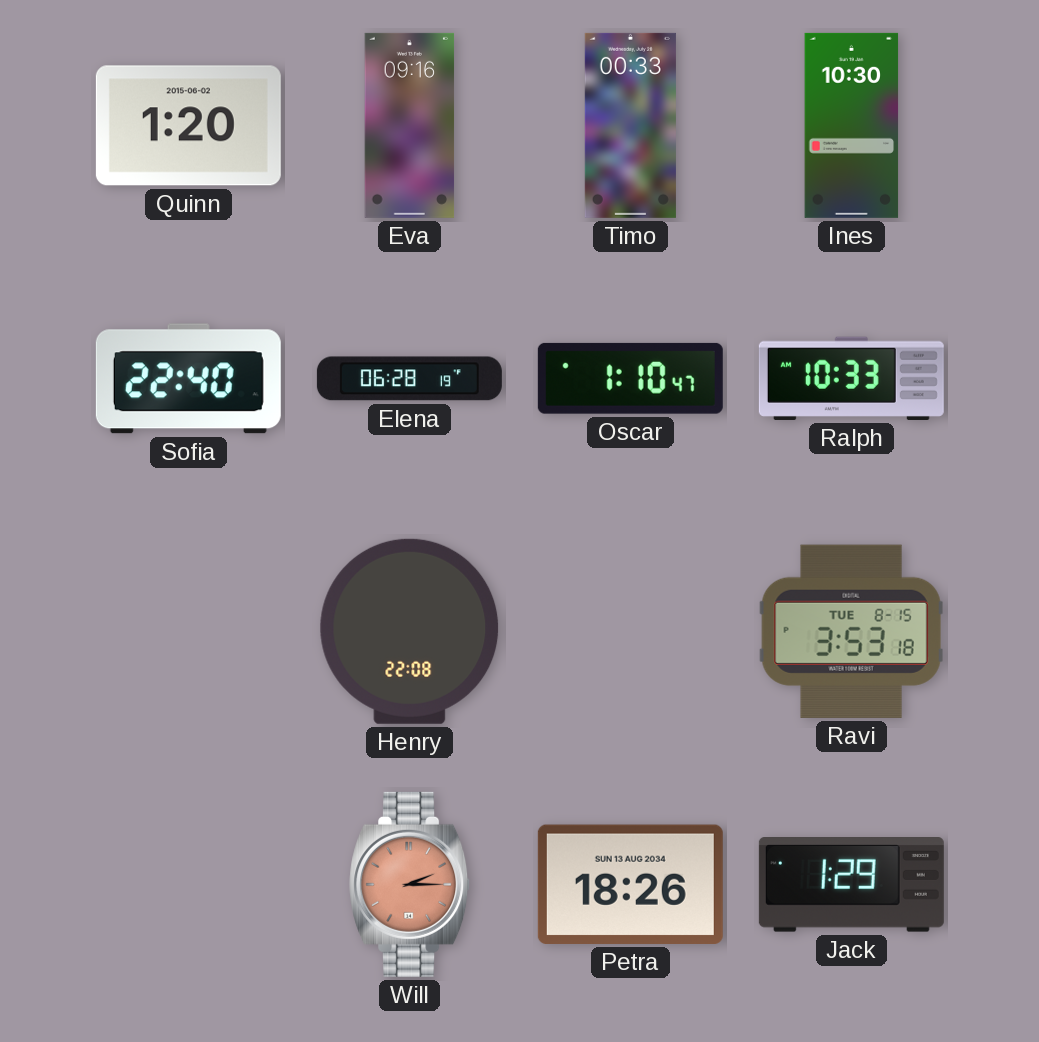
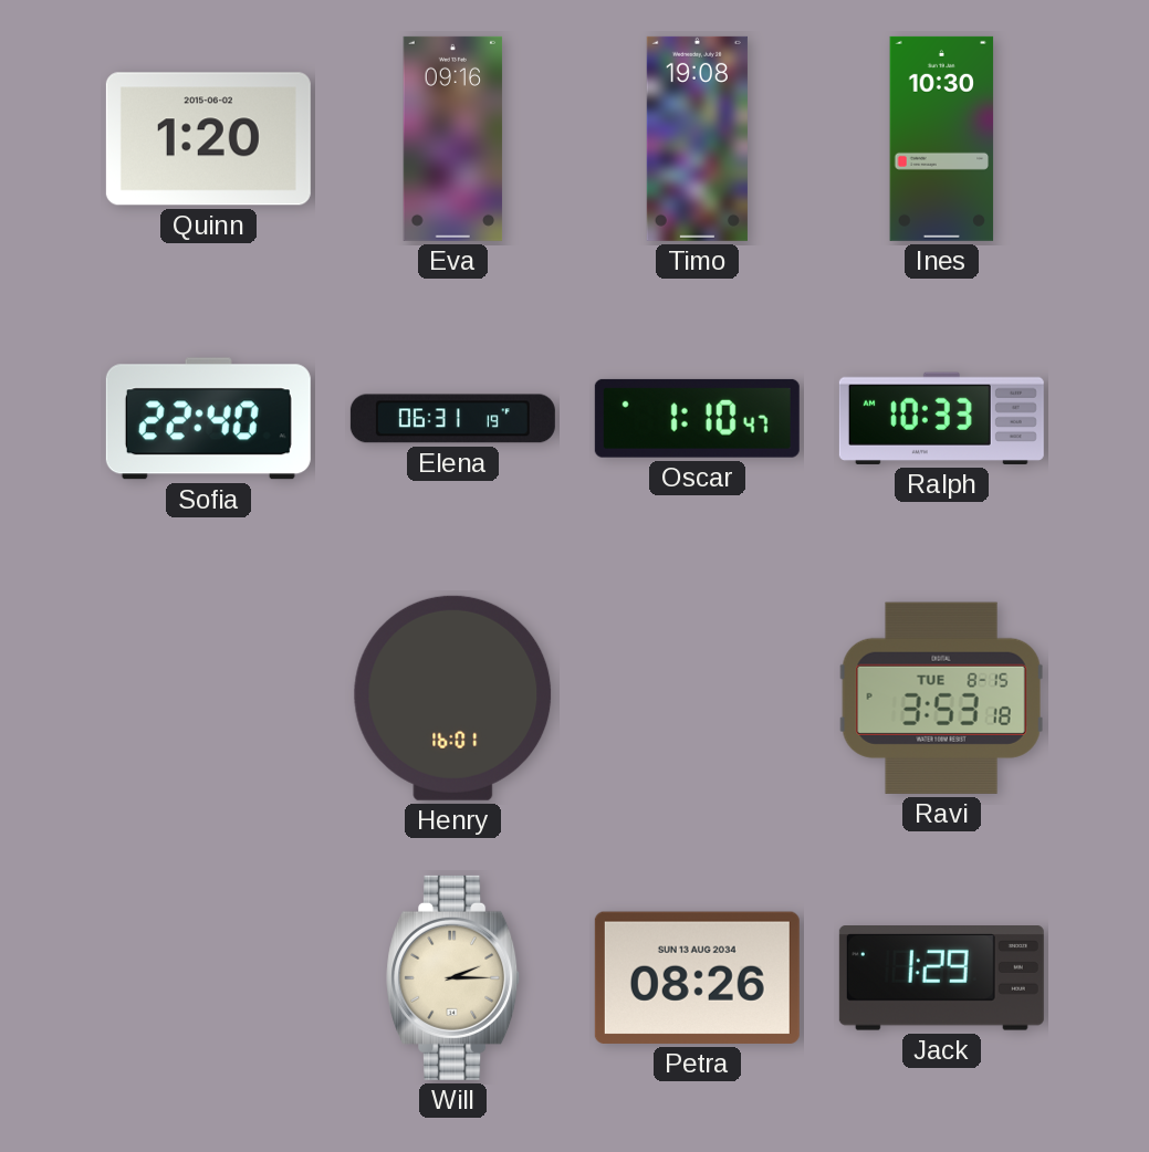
Timo: 00:33 -> 19:08
Elena: 06:28 -> 06:31
Henry: 22:08 -> 16:01
Will dial: salmon -> cream
Petra: 18:26 -> 08:26
